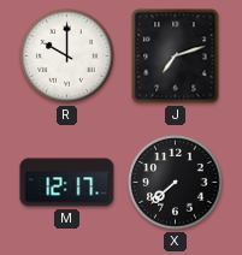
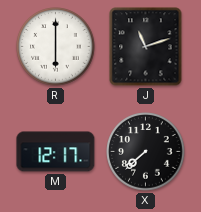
R: 10:00 -> 6:00
J: 7:12 -> 11:12
